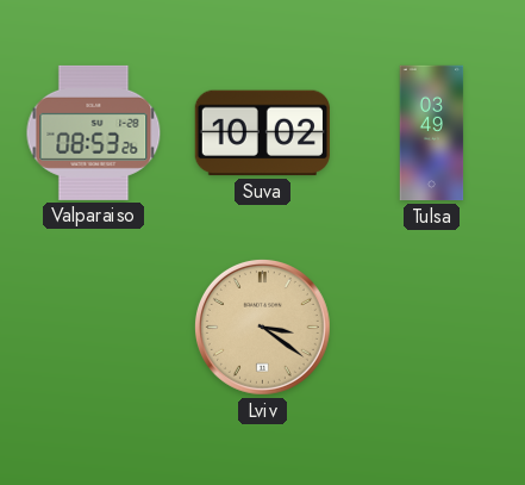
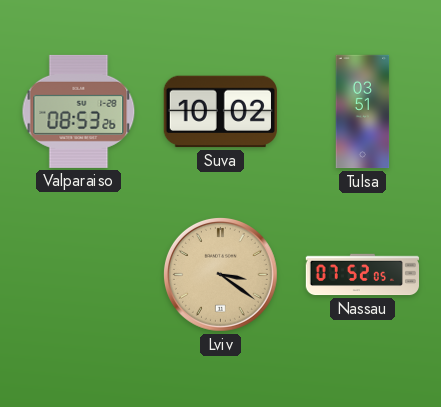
Tulsa: 03:49 -> 03:51
Nassau: none -> 07:52
